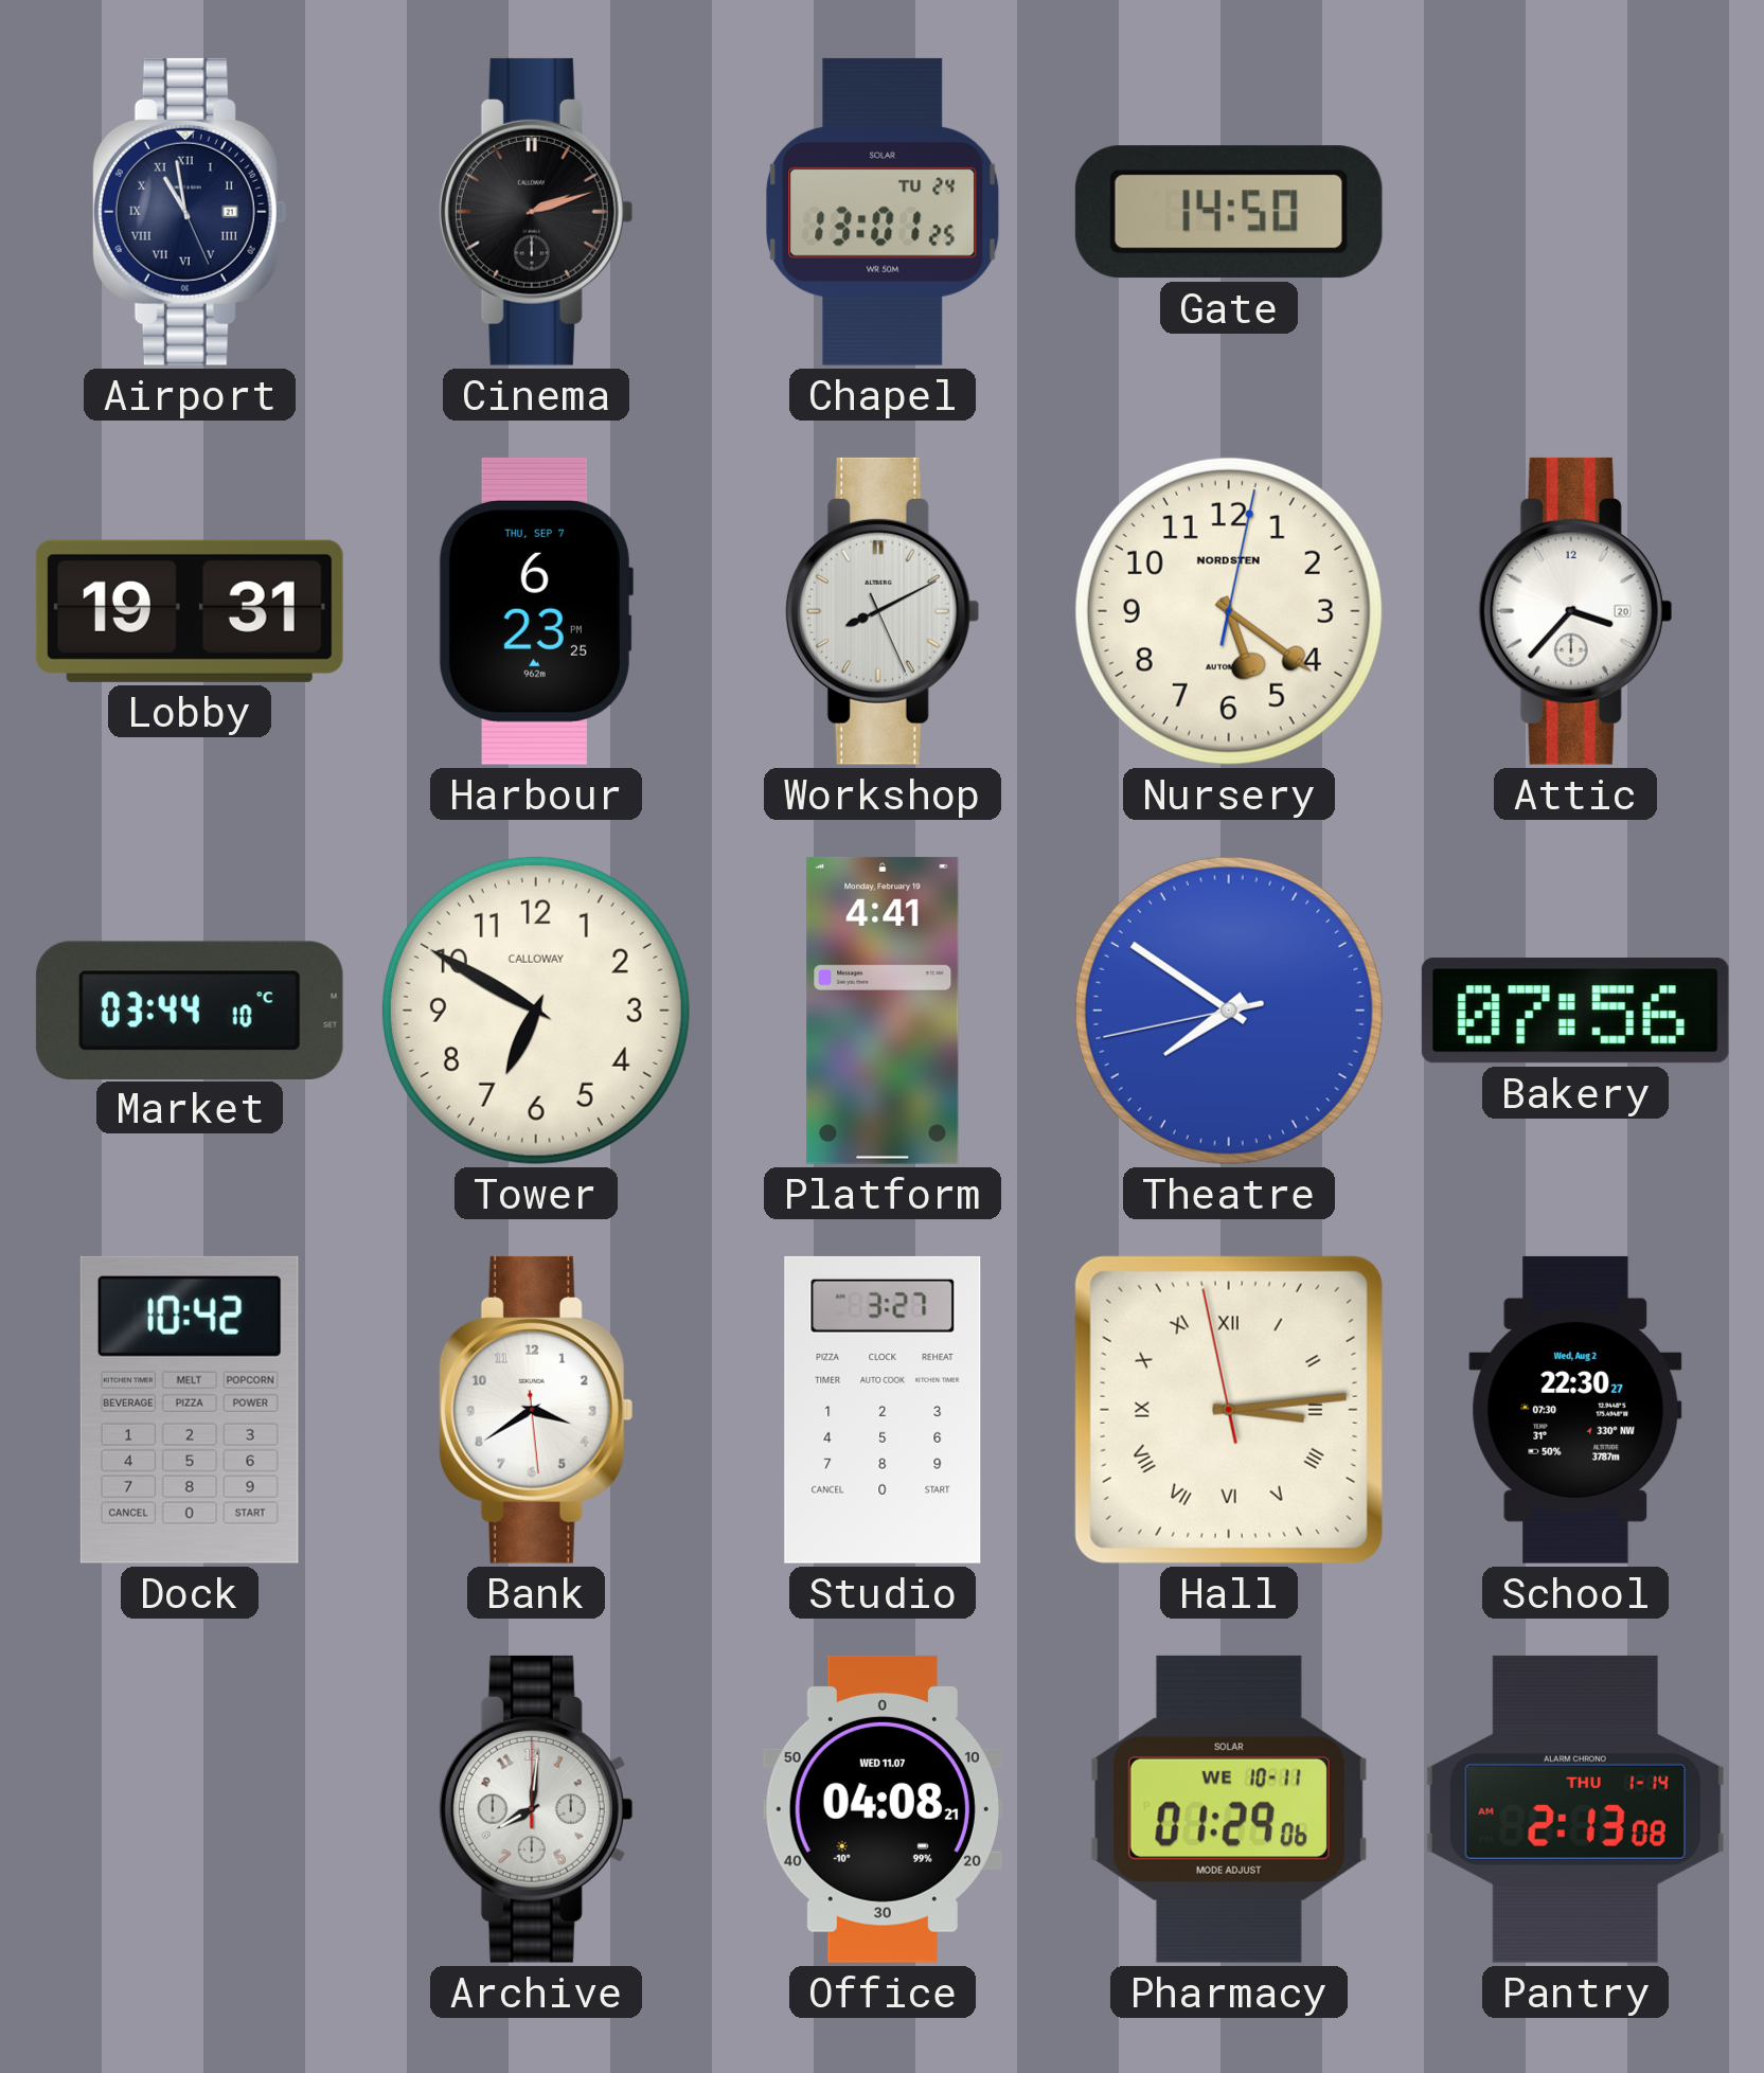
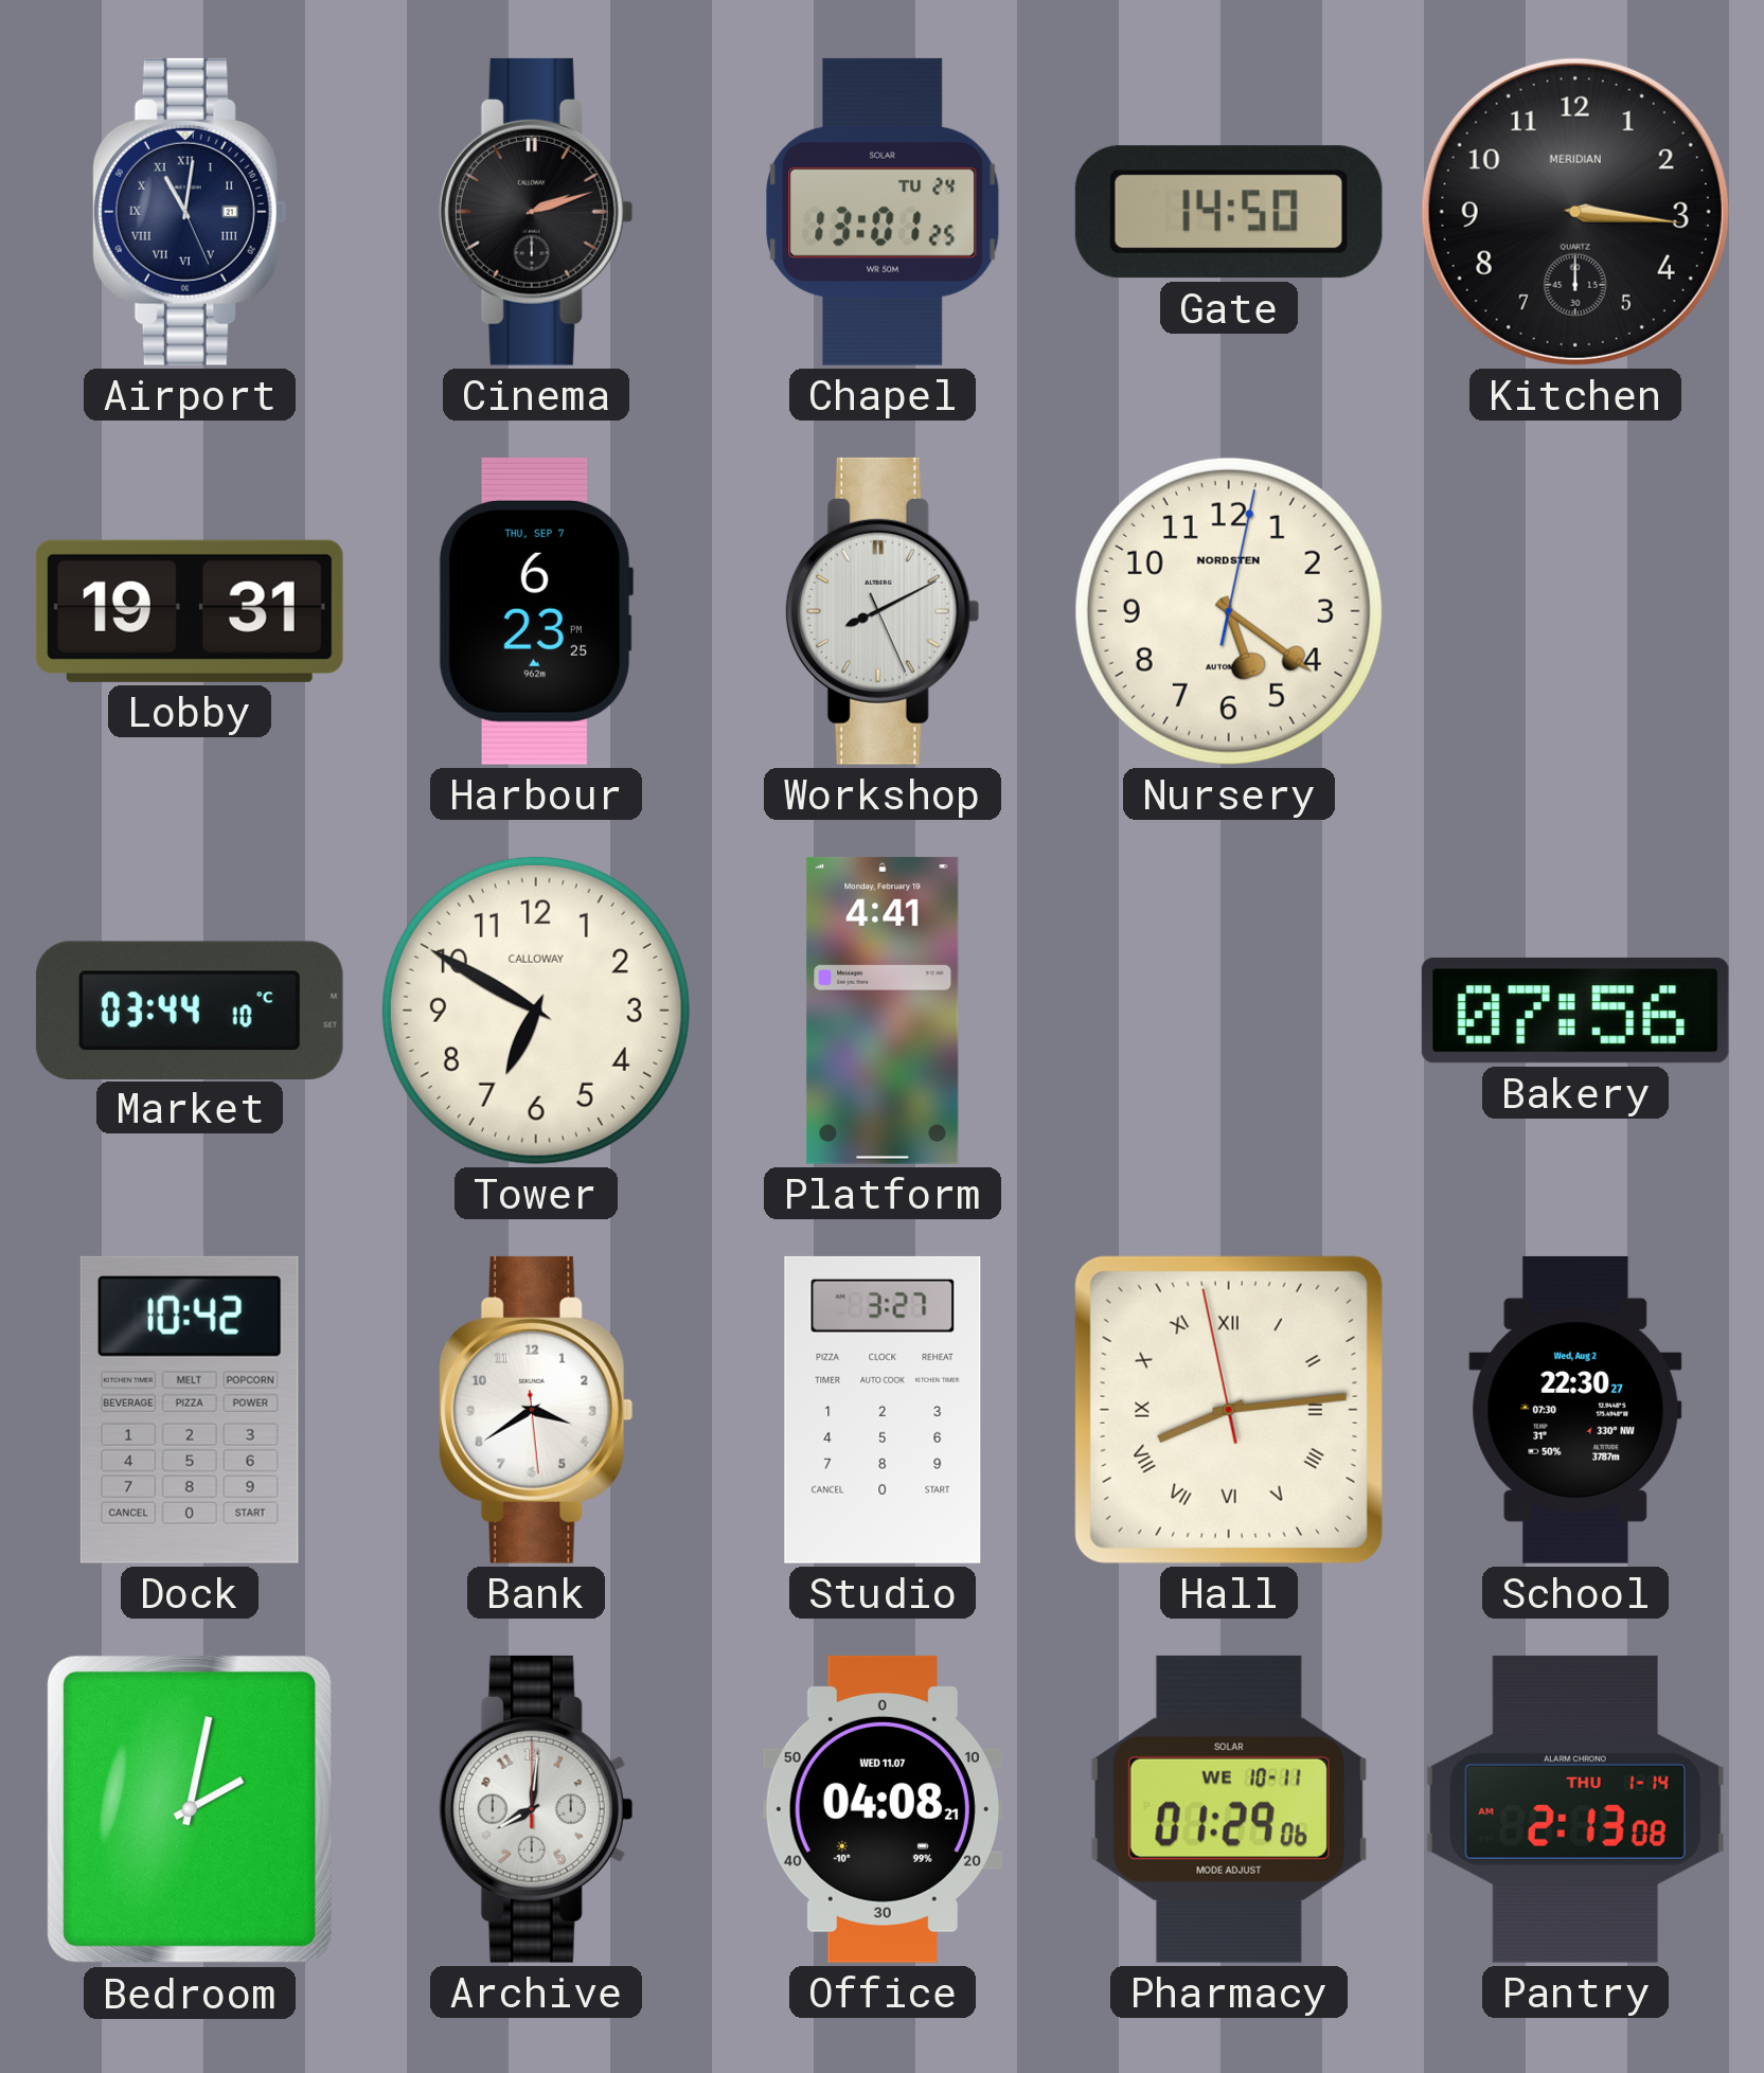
Airport: 10:58 -> 11:01
Kitchen: none -> 3:16
Attic: 3:37 -> none
Theatre: 7:50 -> none
Hall: 3:13 -> 8:13
Bedroom: none -> 2:02
